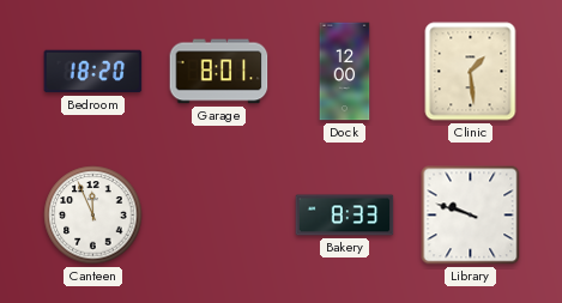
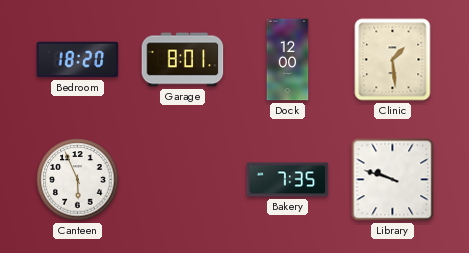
Canteen: 11:56 -> 5:56
Bakery: 8:33 -> 7:35
